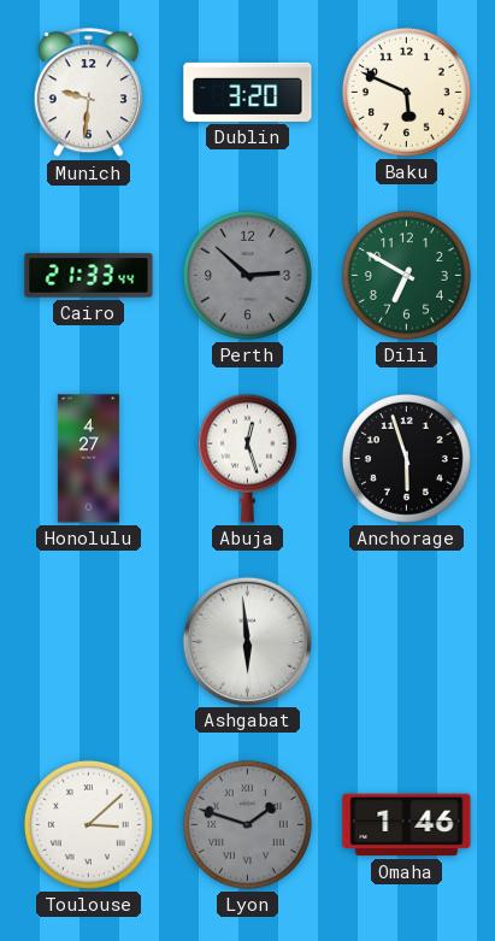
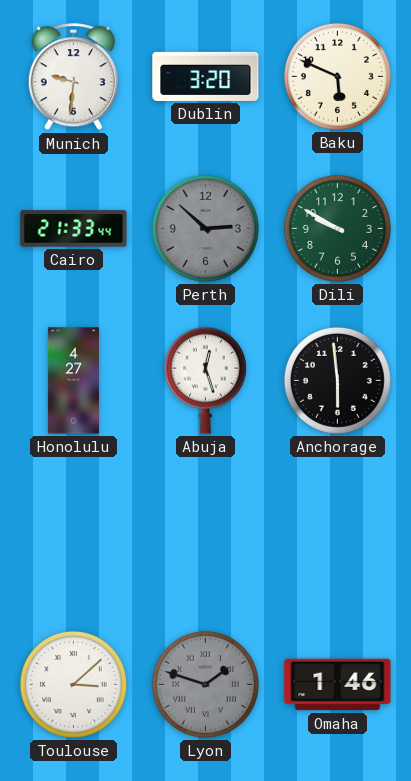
Dili: 6:50 -> 9:50
Anchorage: 5:57 -> 5:59
Ashgabat: 5:59 -> none
